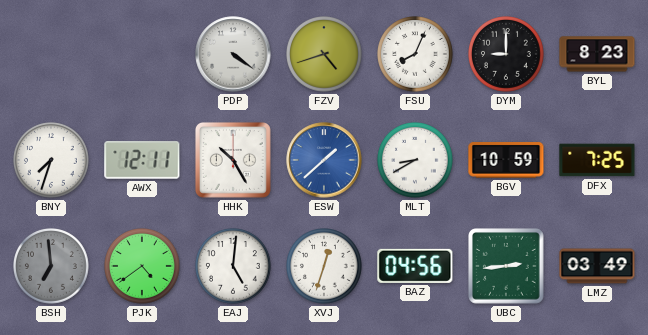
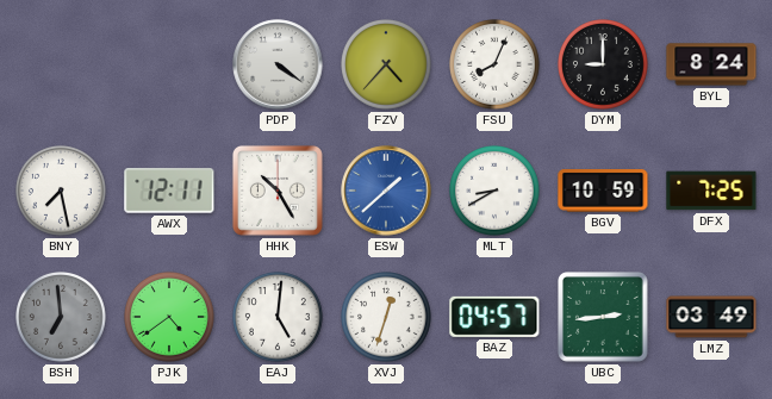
FZV: 4:42 -> 4:37
BYL: 8:23 -> 8:24
BNY: 7:33 -> 7:28
BAZ: 04:56 -> 04:57
